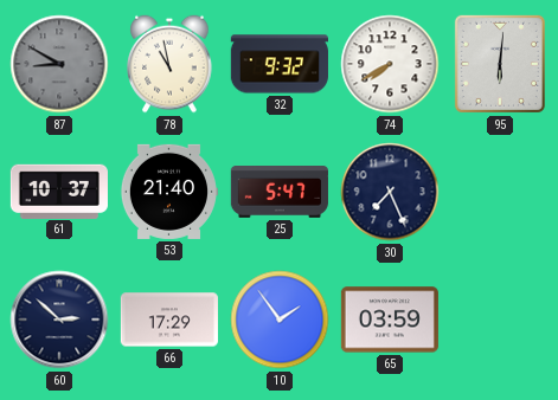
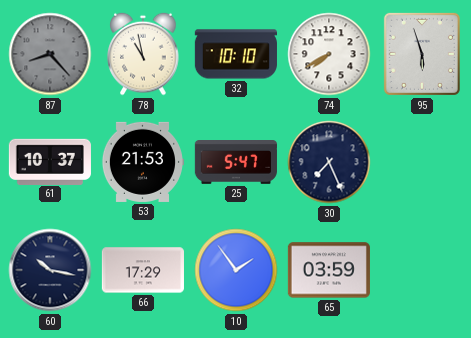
87: 8:50 -> 8:23
32: 9:32 -> 10:10
95: 6:01 -> 5:57
53: 21:40 -> 21:53
60: 2:52 -> 10:17
